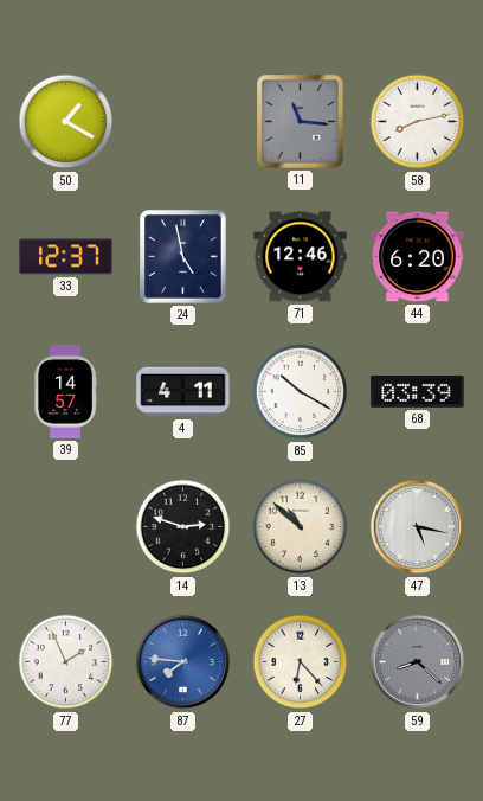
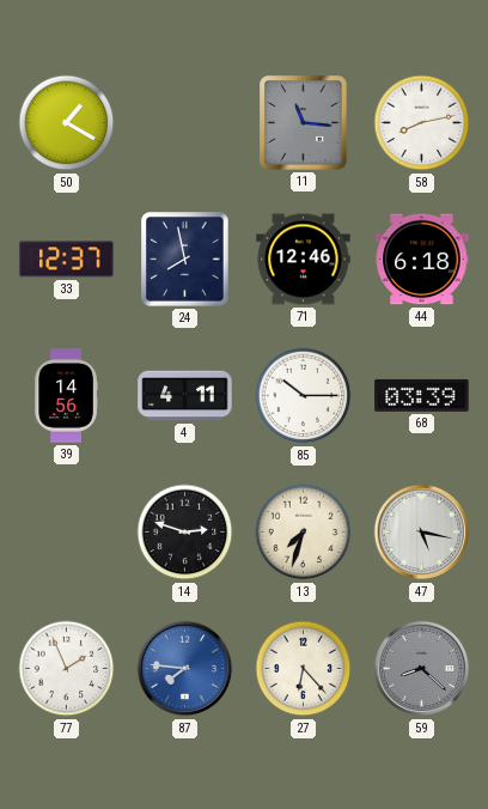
24: 4:58 -> 7:58
44: 6:20 -> 6:18
39: 14:57 -> 14:56
85: 10:20 -> 10:15
13: 10:52 -> 7:33
